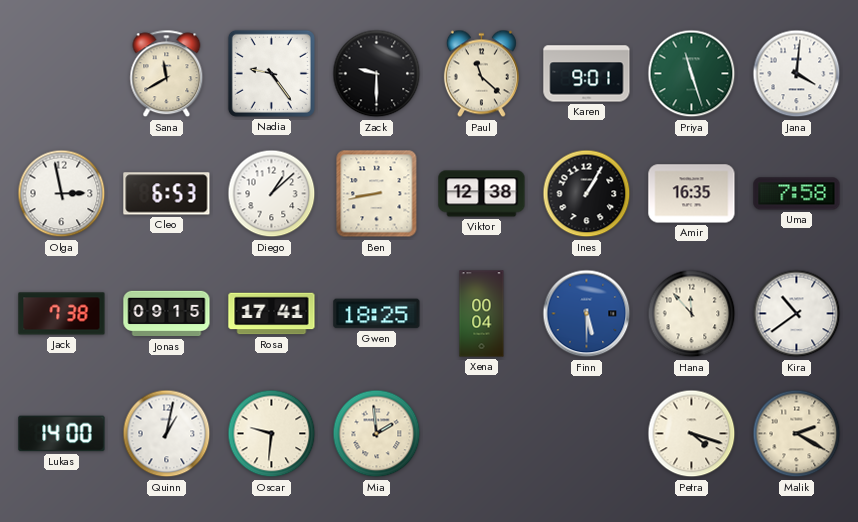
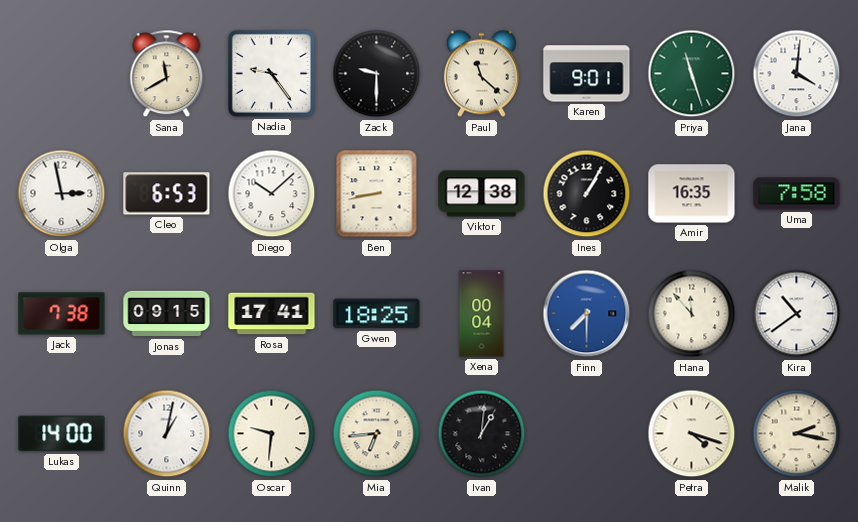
Diego: 1:08 -> 10:08
Finn: 5:30 -> 7:30
Mia: 1:59 -> 6:44
Ivan: none -> 1:01
Malik: 2:20 -> 2:17
